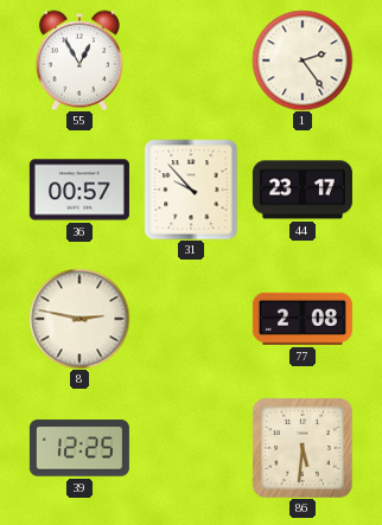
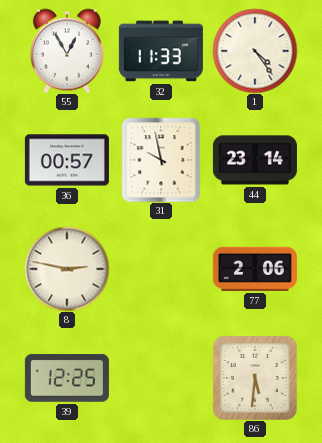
32: none -> 11:33
1: 2:24 -> 4:24
31: 9:53 -> 9:58
44: 23:17 -> 23:14
77: 2:08 -> 2:06
